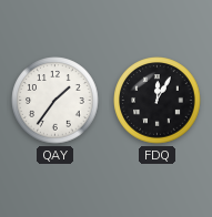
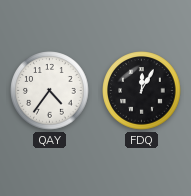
QAY: 1:36 -> 4:36
